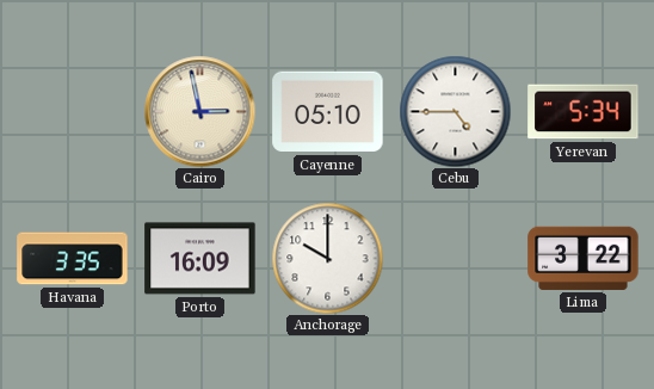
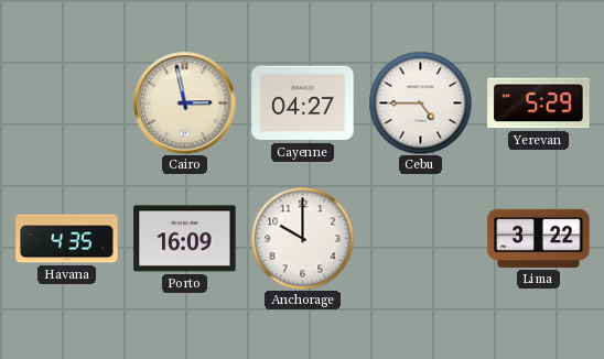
Cayenne: 05:10 -> 04:27
Yerevan: 5:34 -> 5:29
Havana: 3:35 -> 4:35
